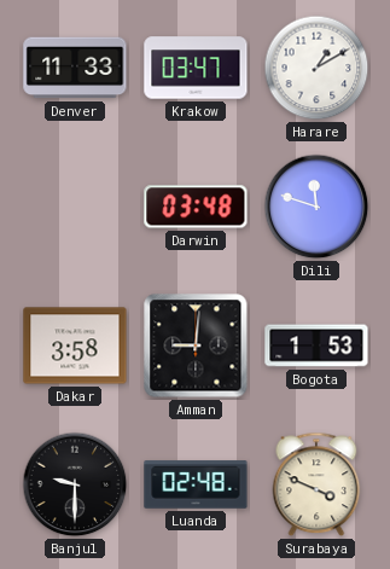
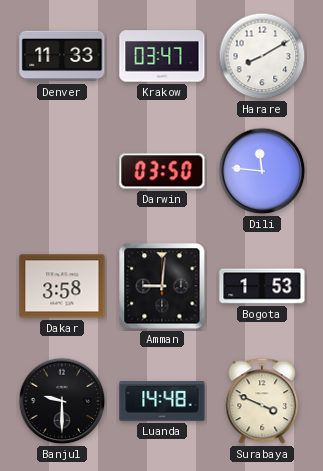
Harare: 1:10 -> 8:10
Darwin: 03:48 -> 03:50
Dili: 11:48 -> 11:46
Luanda: 02:48 -> 14:48
